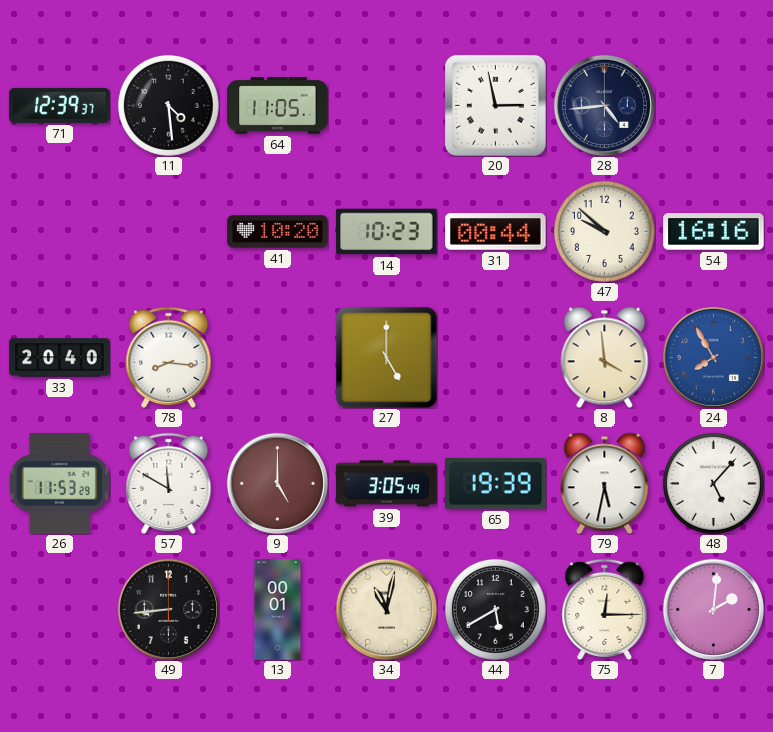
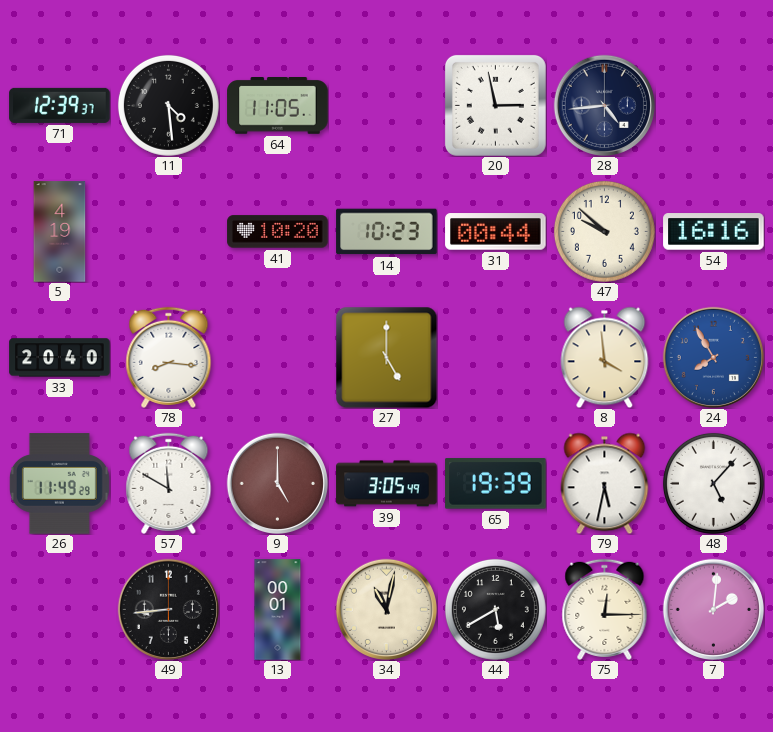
5: none -> 4:19
26: 11:53 -> 11:49
